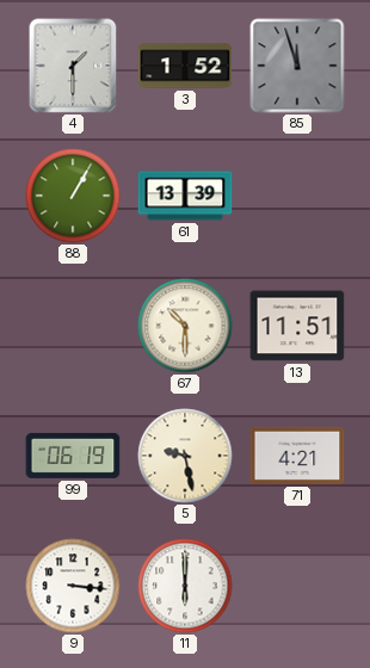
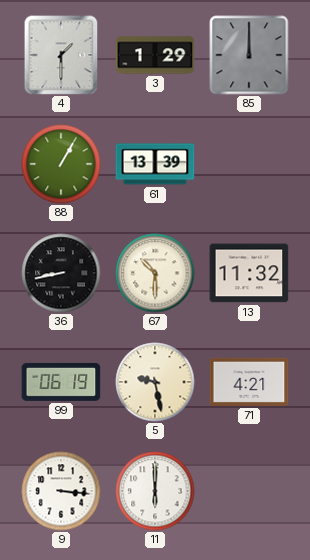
3: 1:52 -> 1:29
85: 11:57 -> 12:00
36: none -> 8:43
13: 11:51 -> 11:32
